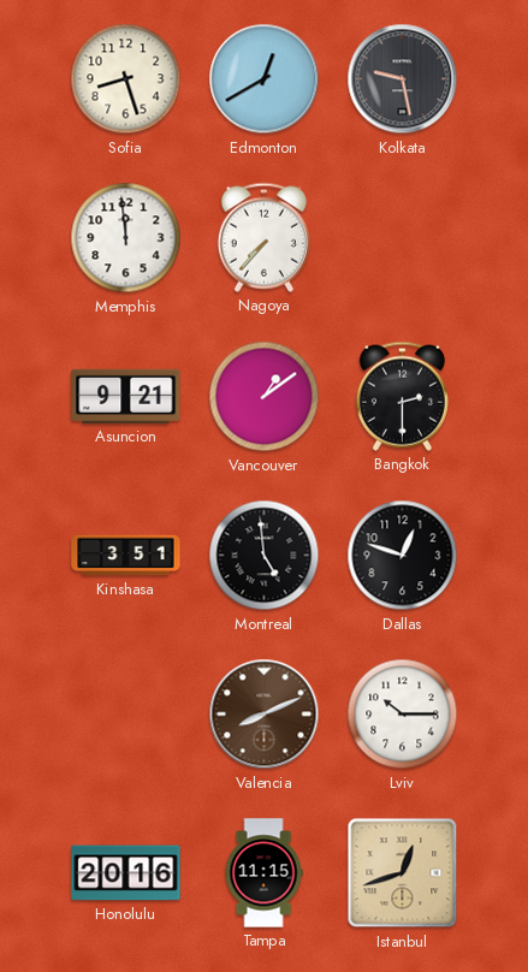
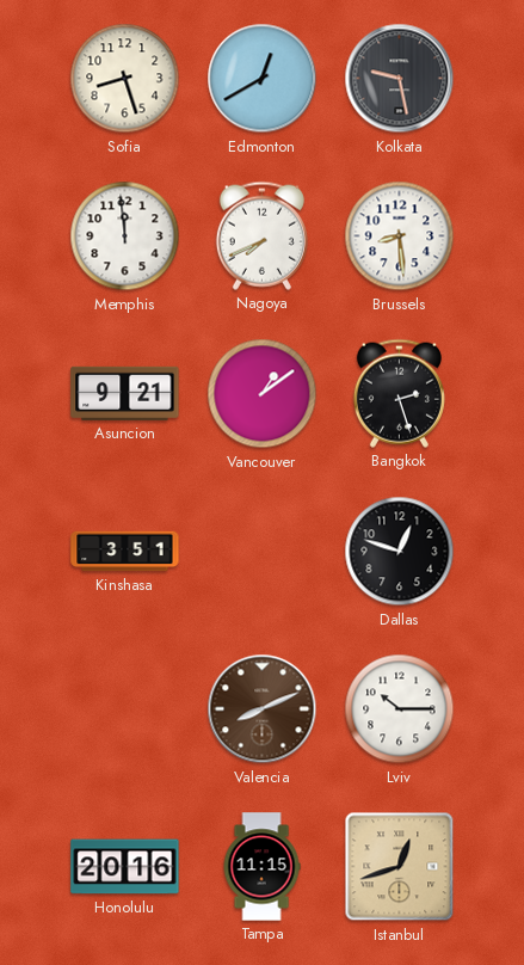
Nagoya: 7:37 -> 7:41
Brussels: none -> 8:29
Bangkok: 2:30 -> 2:27
Montreal: 4:59 -> none
